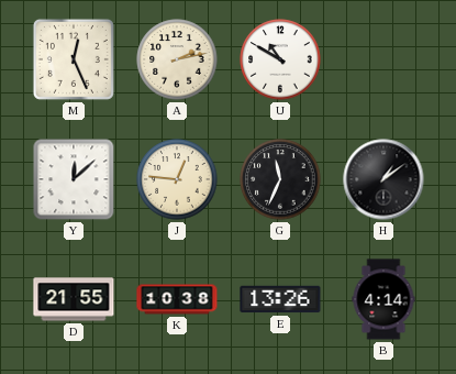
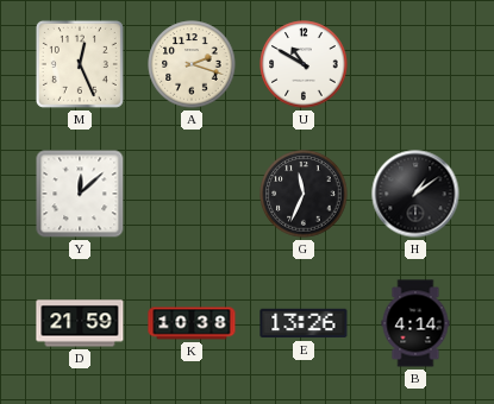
A: 2:13 -> 2:18
J: 12:46 -> none
D: 21:55 -> 21:59
